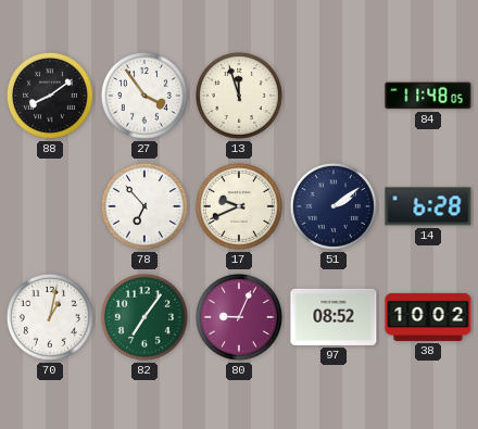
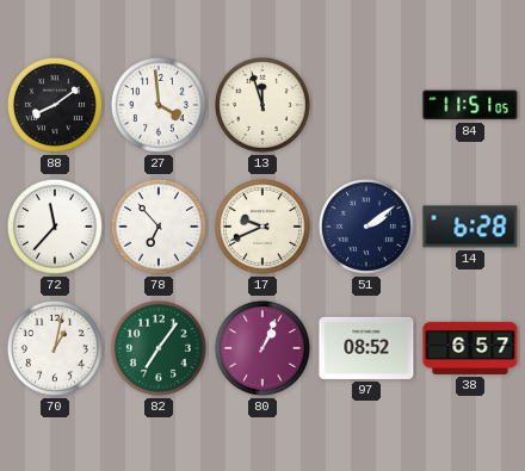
27: 3:54 -> 3:59
84: 11:48 -> 11:51
72: none -> 11:37
80: 9:04 -> 1:04
38: 10:02 -> 6:57
